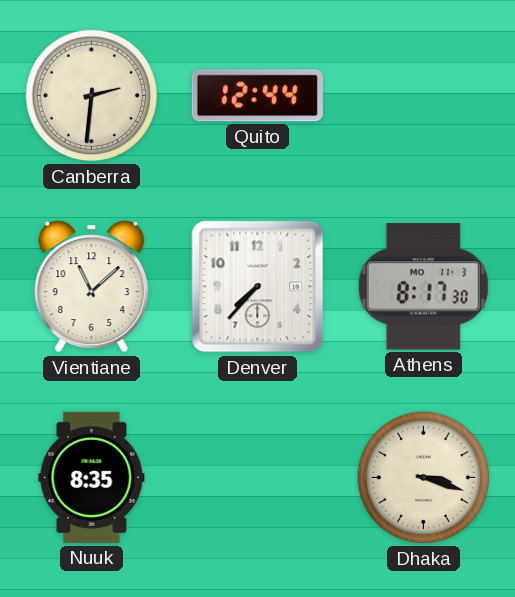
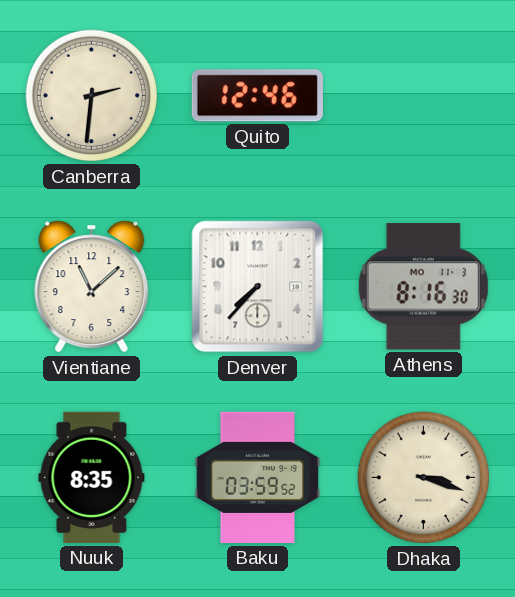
Quito: 12:44 -> 12:46
Athens: 8:17 -> 8:16
Baku: none -> 03:59
